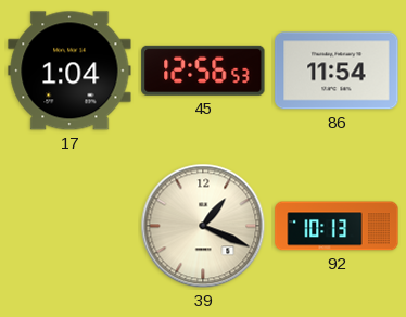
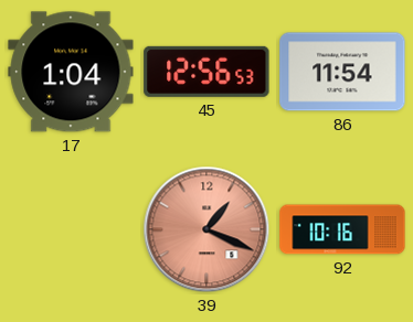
39 dial: cream -> salmon
92: 10:13 -> 10:16
